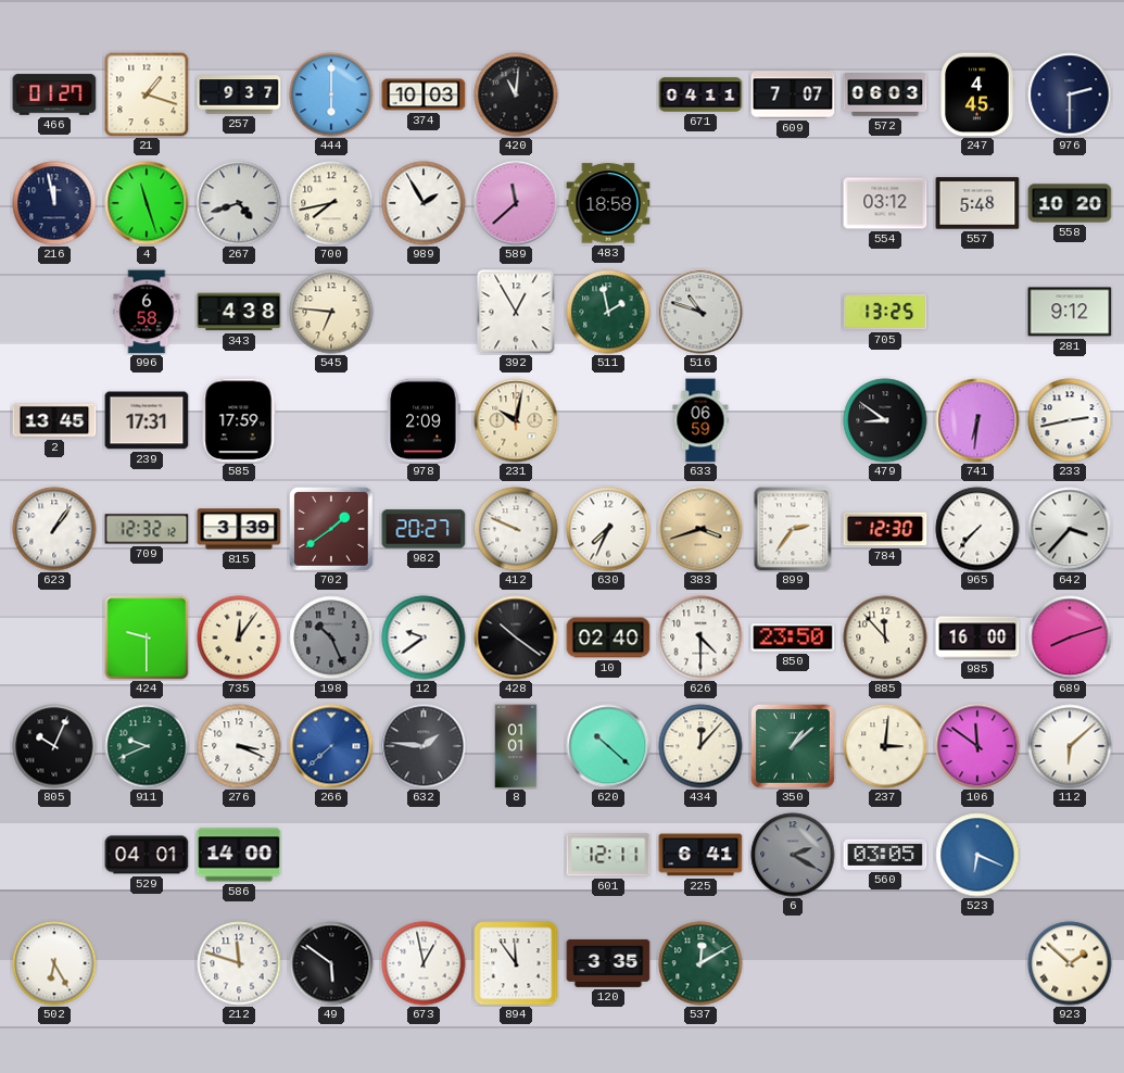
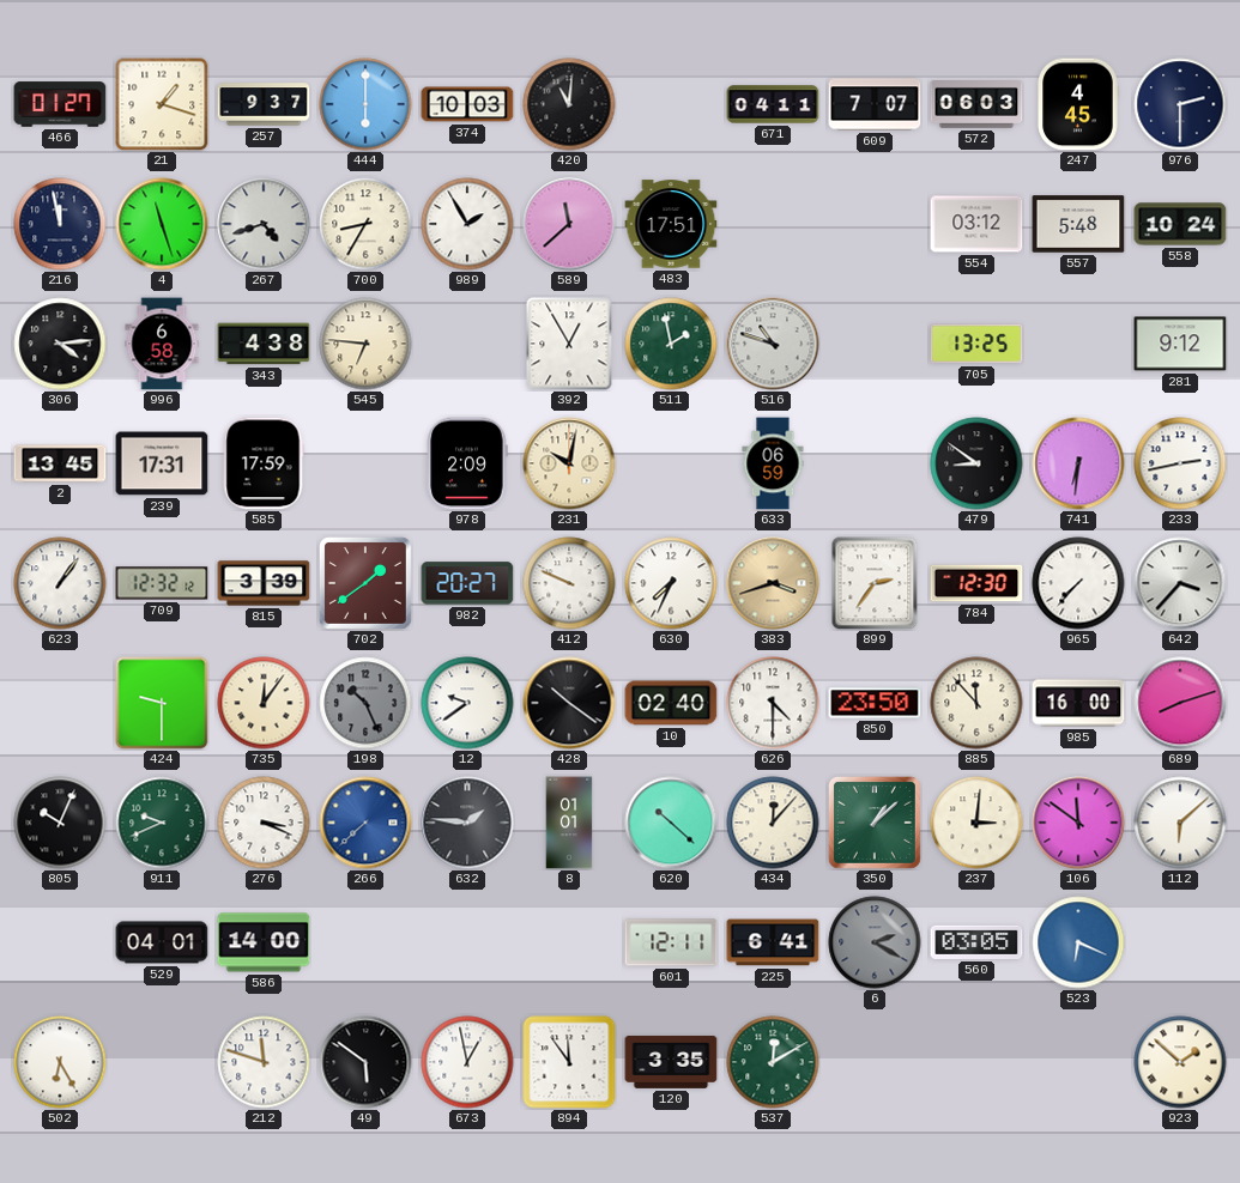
700: 7:43 -> 8:35
483: 18:58 -> 17:51
558: 10:20 -> 10:24
306: none -> 4:14
